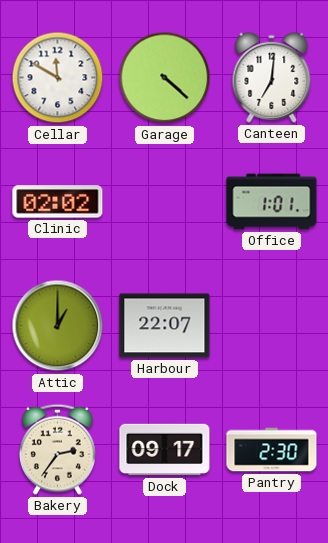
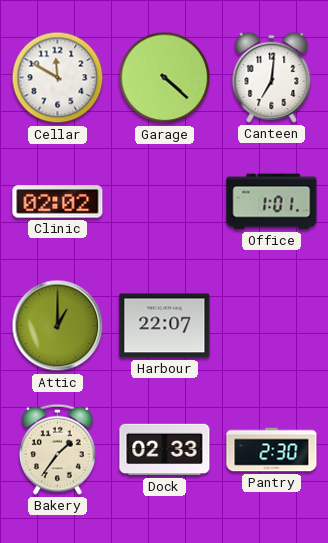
Bakery: 2:36 -> 1:36
Dock: 09:17 -> 02:33
